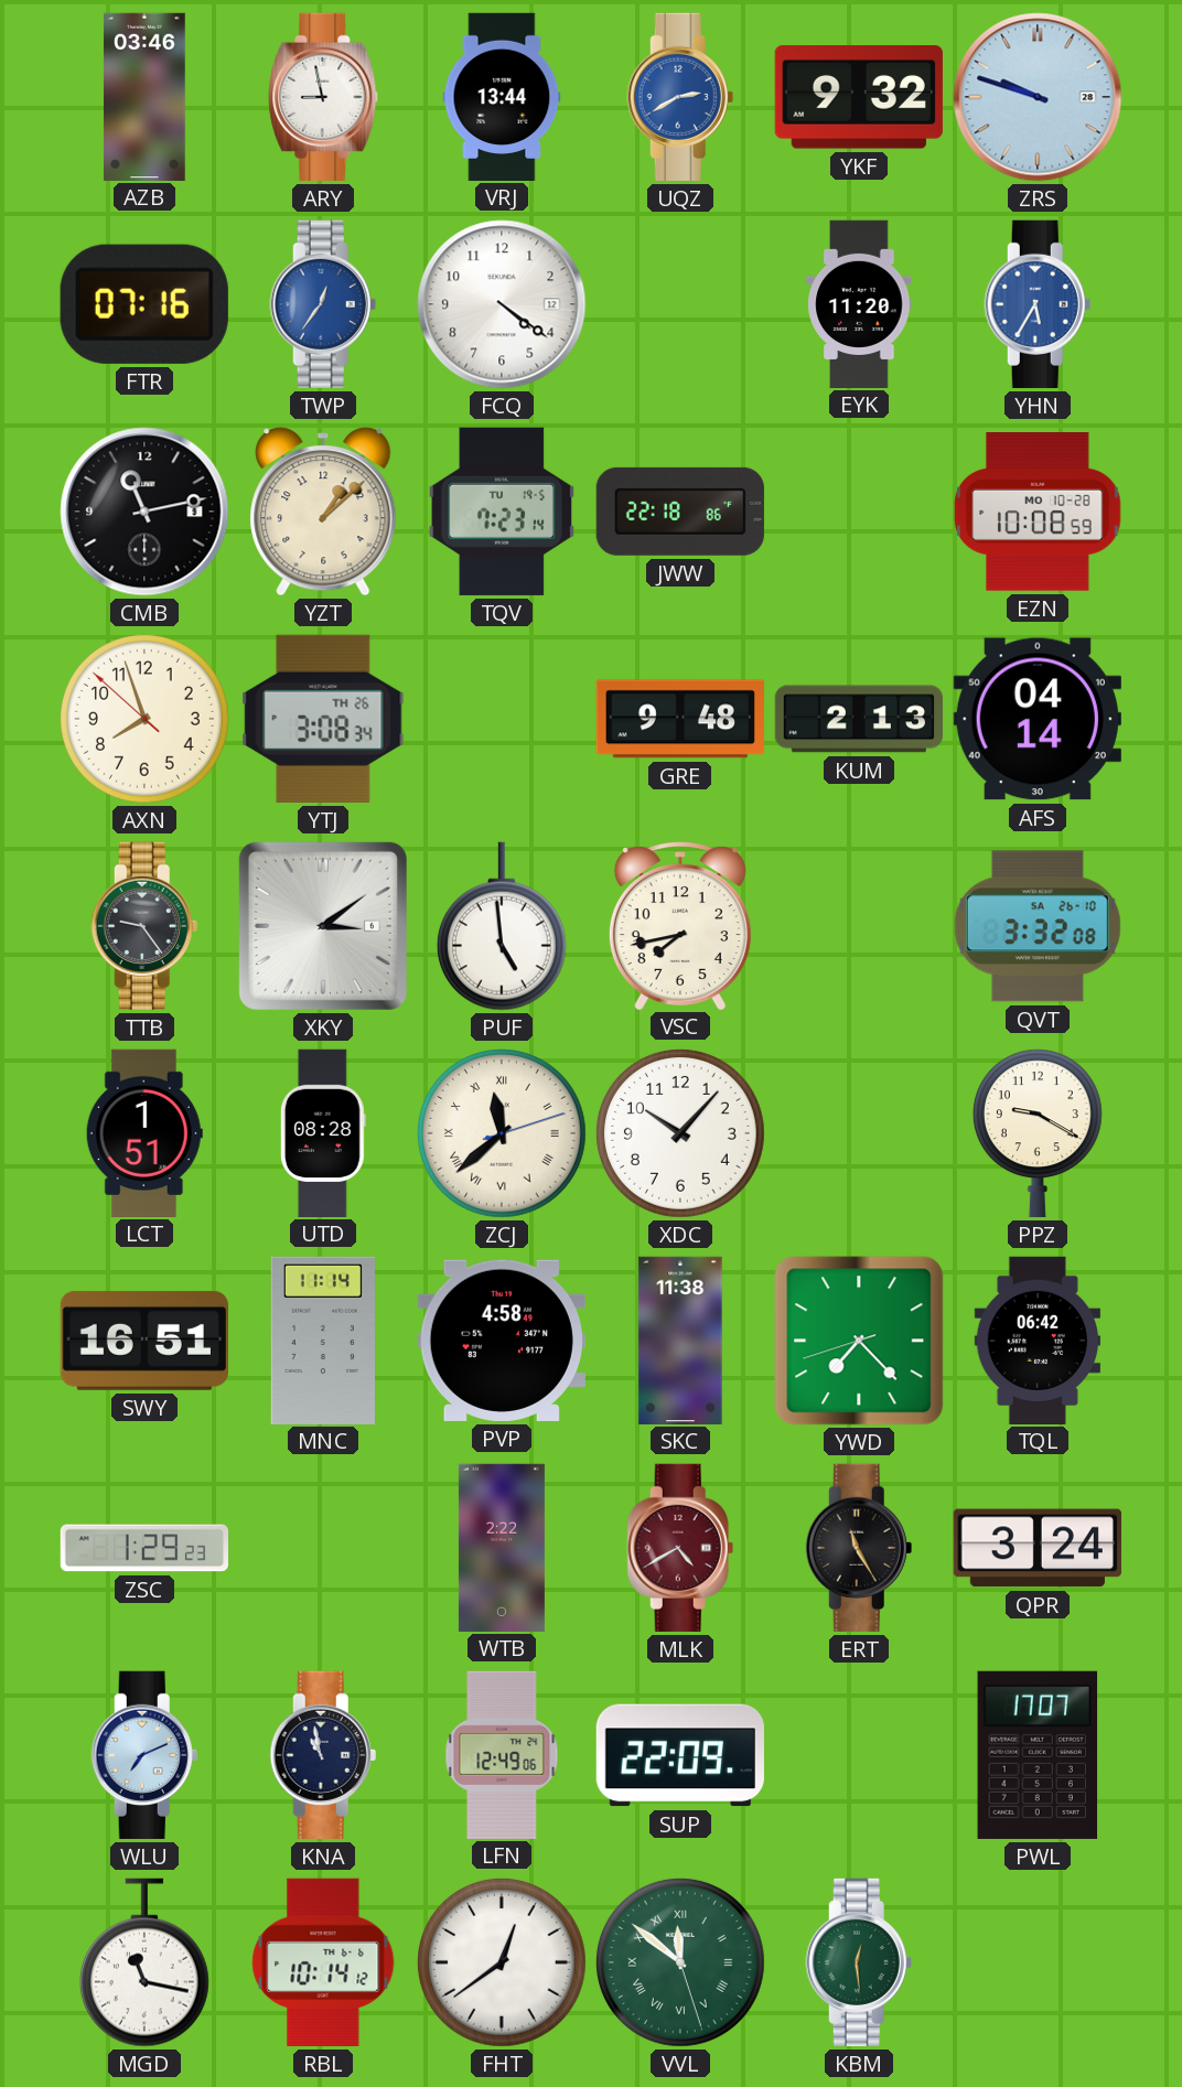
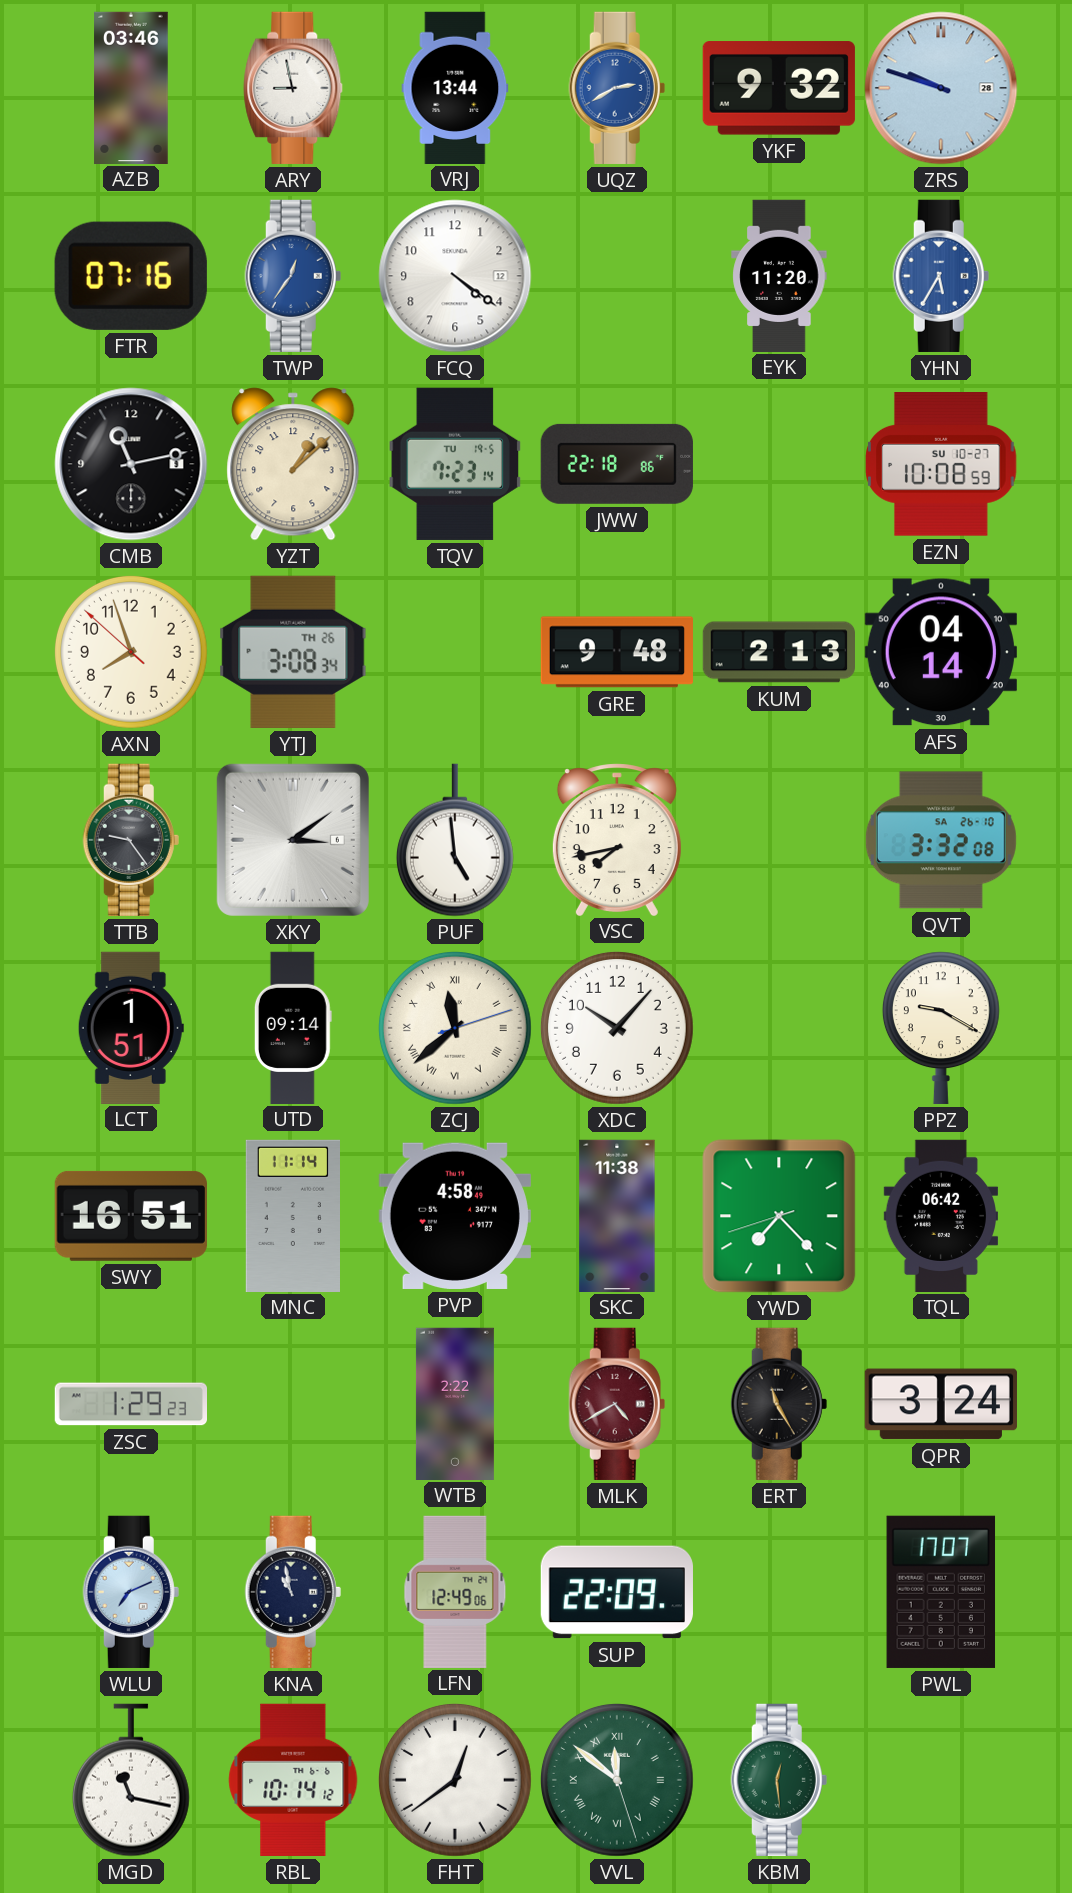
EZN date: MO 10-28 -> SU 10-27
UTD: 08:28 -> 09:14
